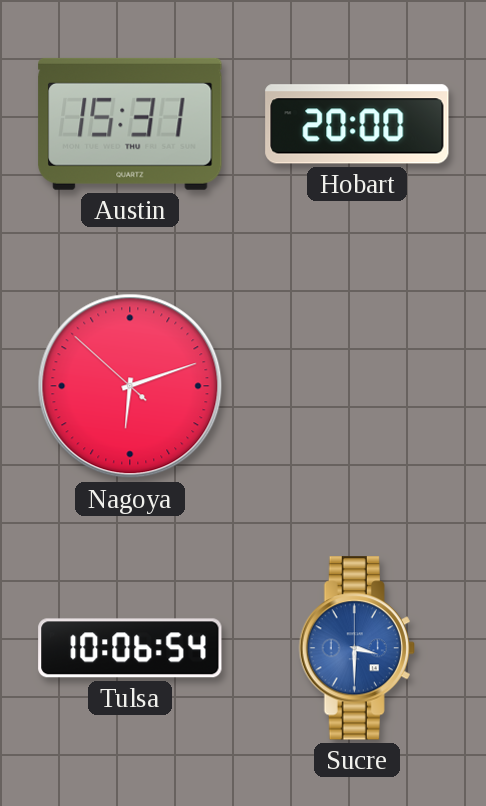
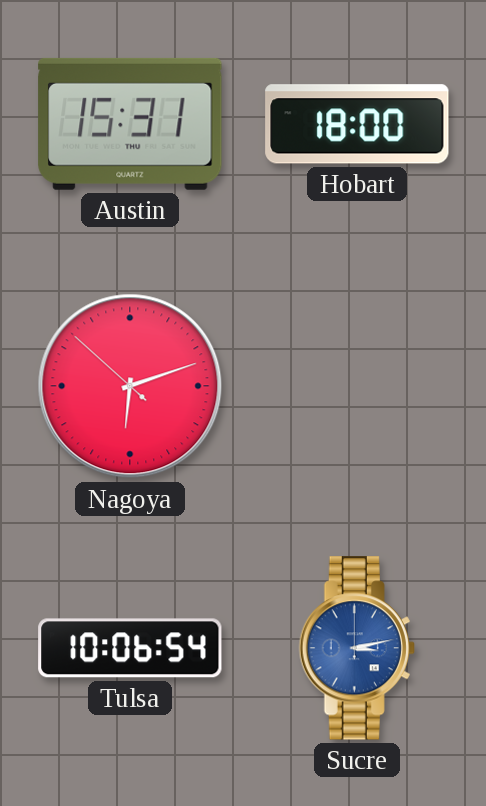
Hobart: 20:00 -> 18:00
Sucre: 3:30 -> 3:13
